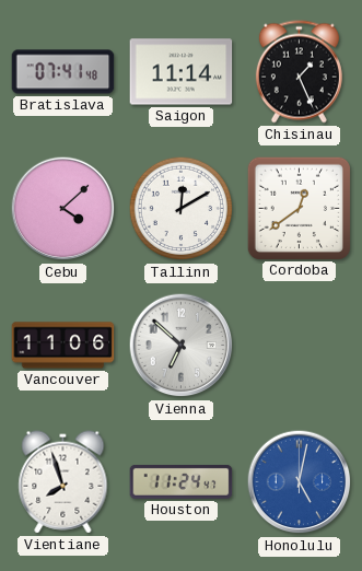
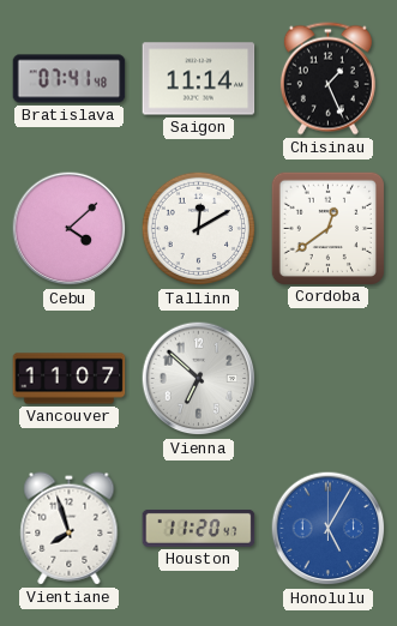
Vancouver: 11:06 -> 11:07
Houston: 11:24 -> 11:20
Honolulu: 5:02 -> 5:05
